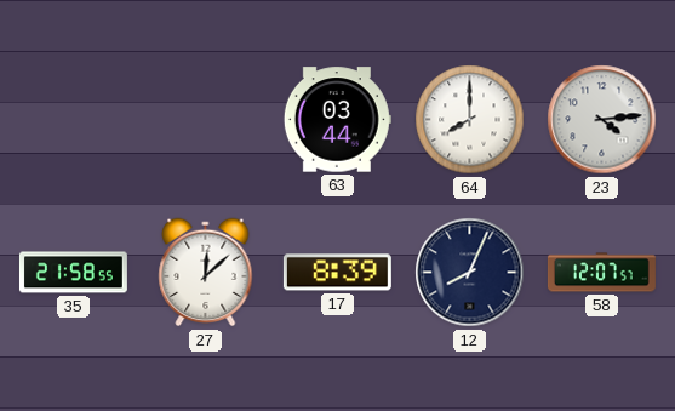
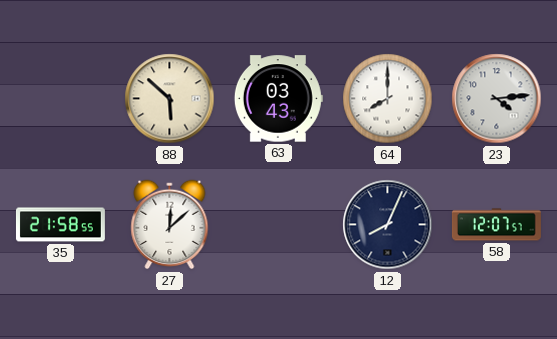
88: none -> 5:52
63: 03:44 -> 03:43
17: 8:39 -> none
